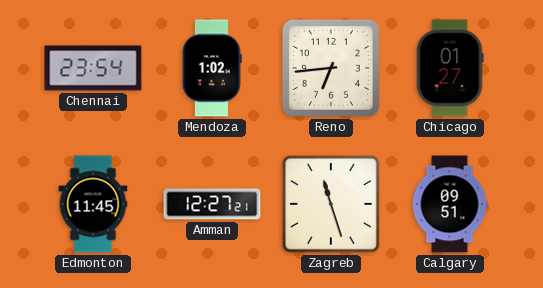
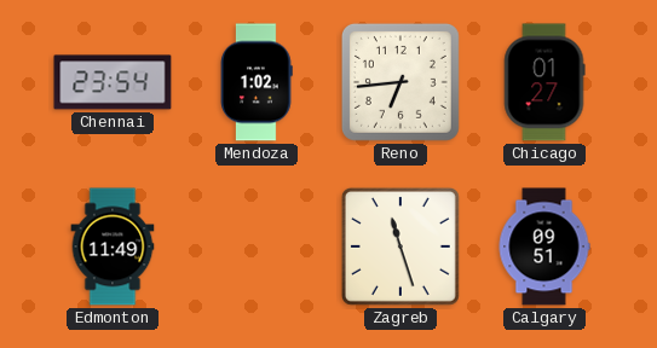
Edmonton: 11:45 -> 11:49
Amman: 12:27 -> none
